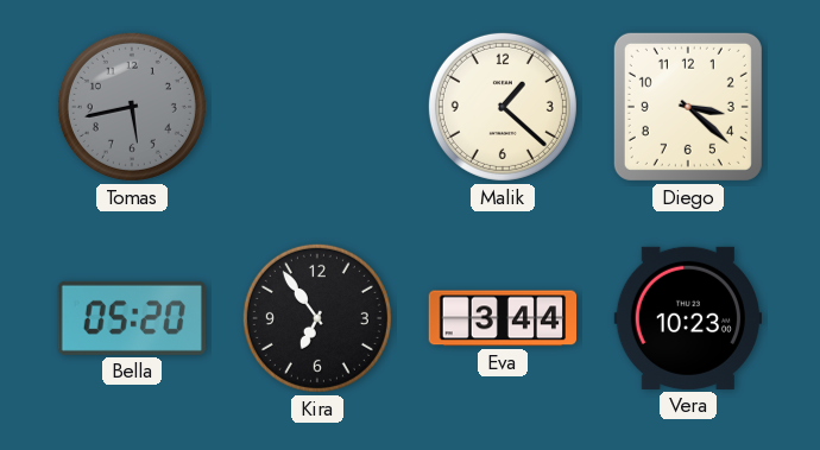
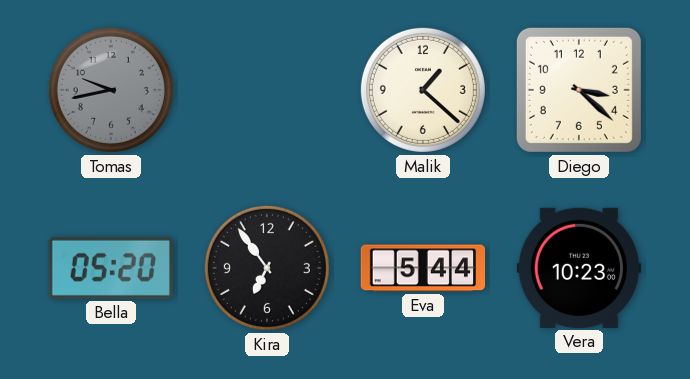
Tomas: 5:43 -> 9:43
Eva: 3:44 -> 5:44
